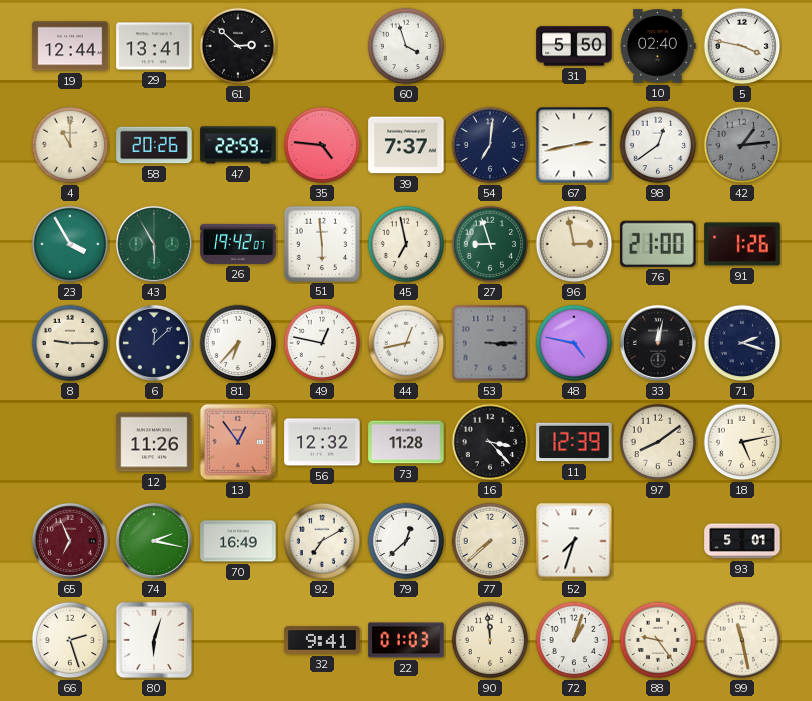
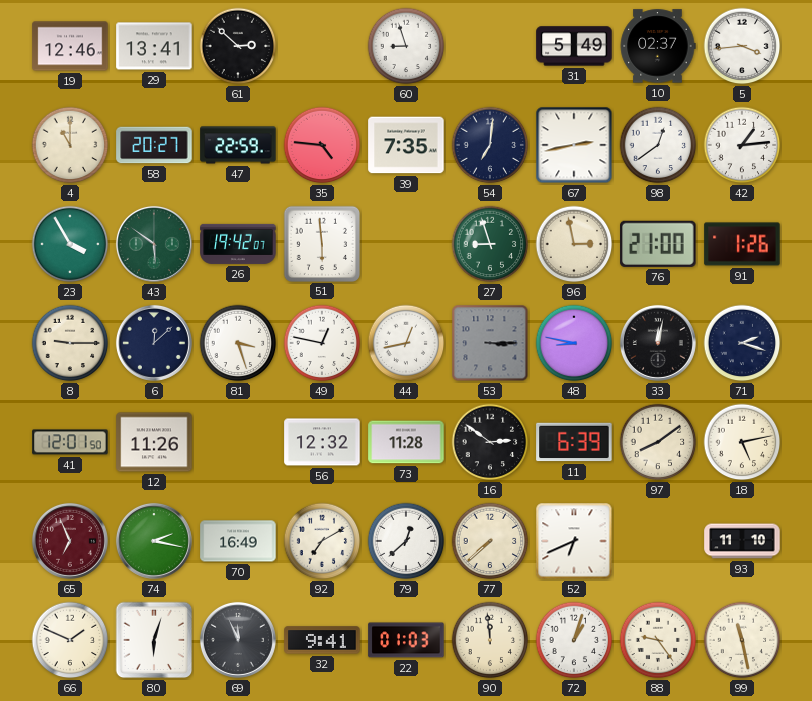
19: 12:44 -> 12:46
60: 3:57 -> 8:57
31: 5:50 -> 5:49
10: 02:40 -> 02:37
5: 3:47 -> 3:44
58: 20:26 -> 20:27
39: 7:37 -> 7:35
42 dial: grey -> white
43: 5:55 -> 5:51
45: 6:58 -> none
81: 6:37 -> 3:27
48: 4:47 -> 8:47
41: none -> 12:01
13: 12:54 -> none
16: 3:23 -> 2:51
11: 12:39 -> 6:39
52: 7:33 -> 6:41
93: 5:01 -> 11:10
66: 2:27 -> 1:49
69: none -> 11:56
